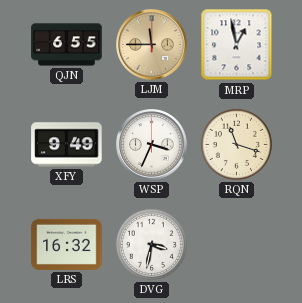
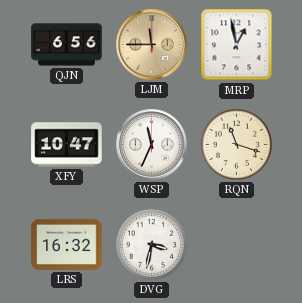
QJN: 6:55 -> 6:56
XFY: 9:49 -> 10:47
WSP: 3:34 -> 11:34
